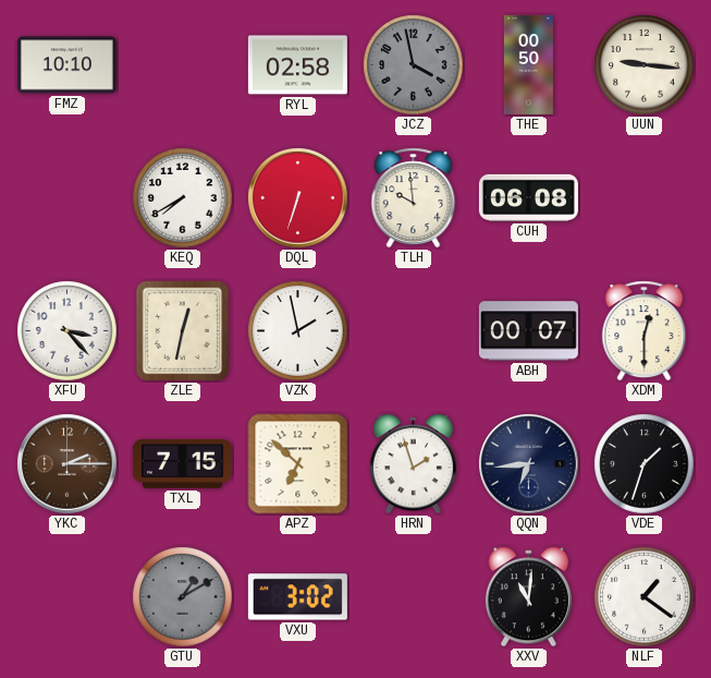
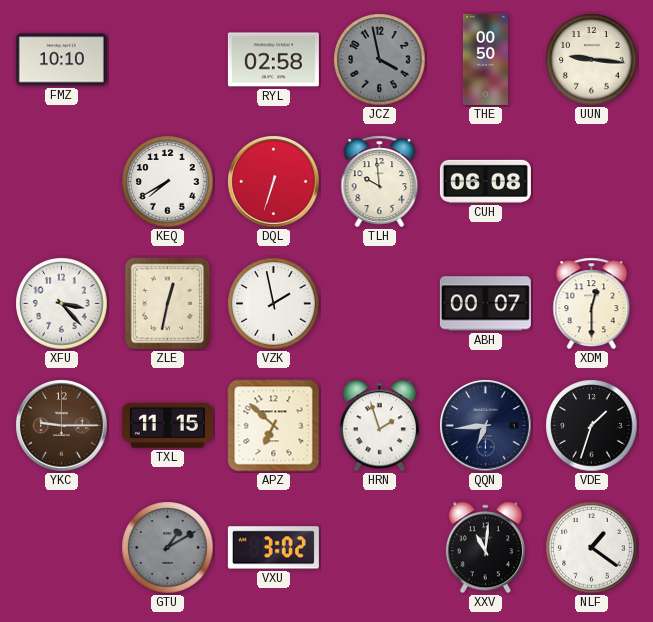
YKC: 2:15 -> 9:15
TXL: 7:15 -> 11:15
